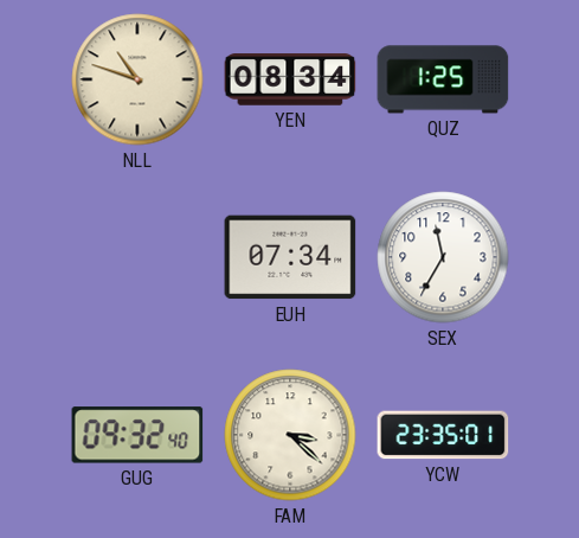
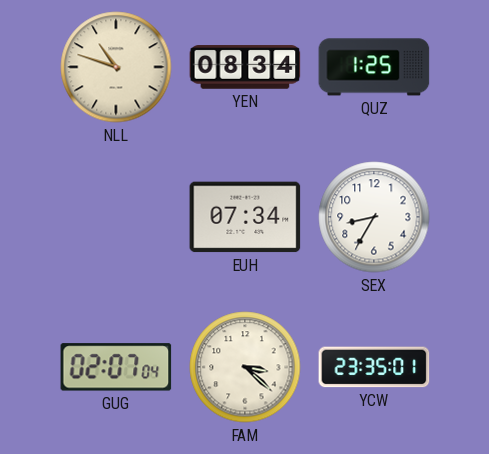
SEX: 11:35 -> 8:35
GUG: 09:32 -> 02:07
